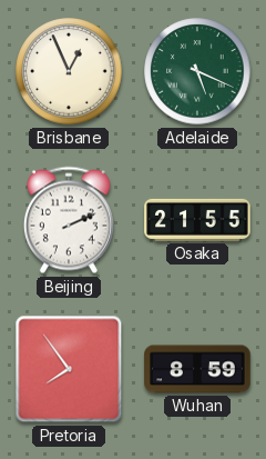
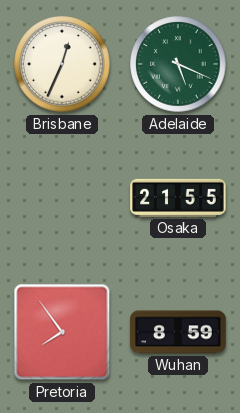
Brisbane: 12:56 -> 12:34
Beijing: 2:11 -> none
